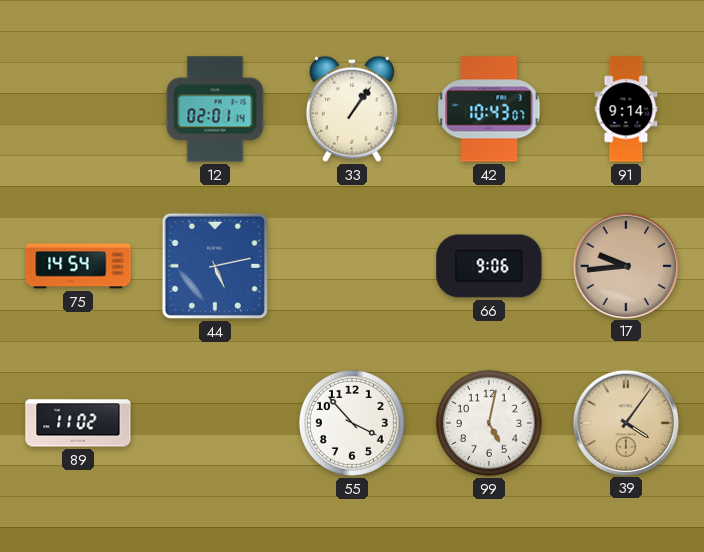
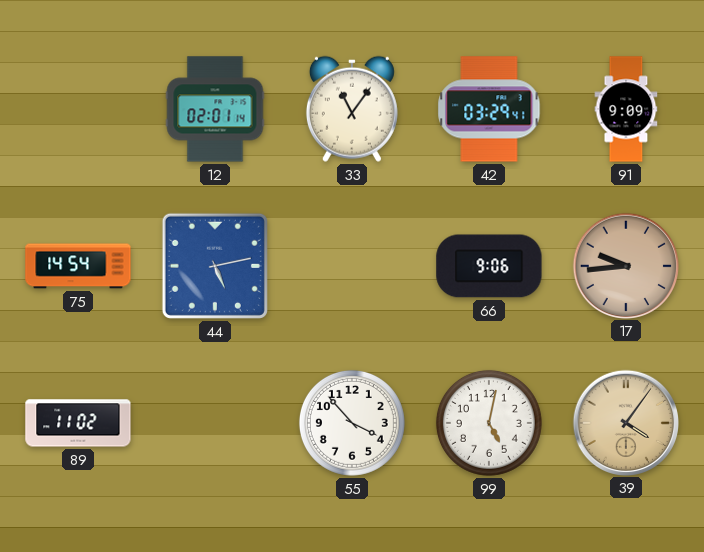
33: 1:06 -> 11:06
42: 10:43 -> 03:29
91: 9:14 -> 9:09
